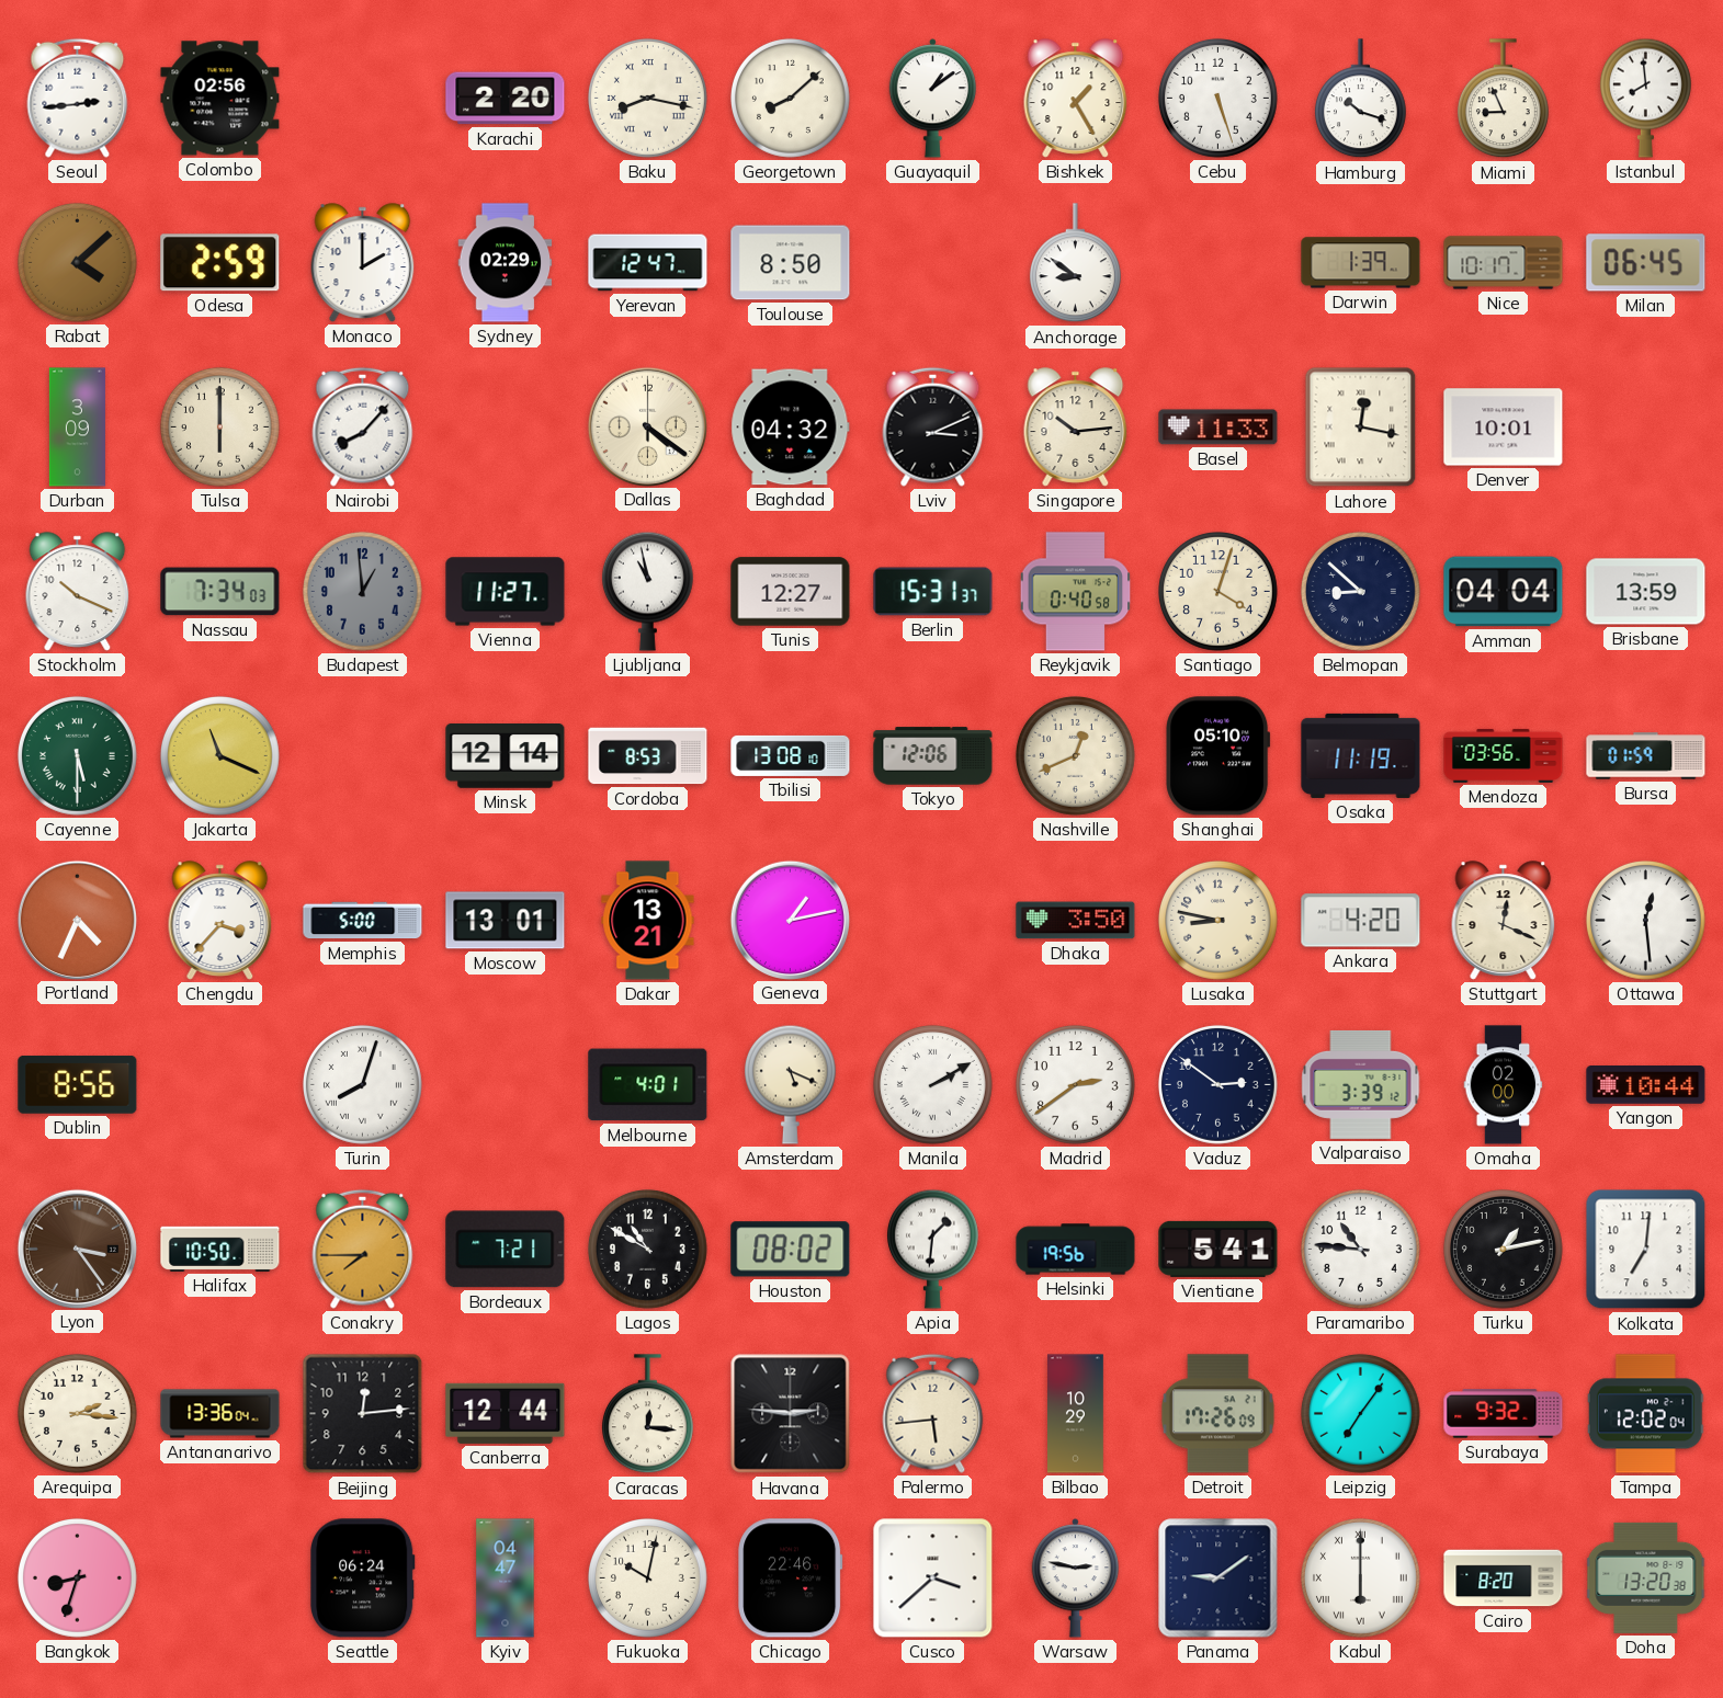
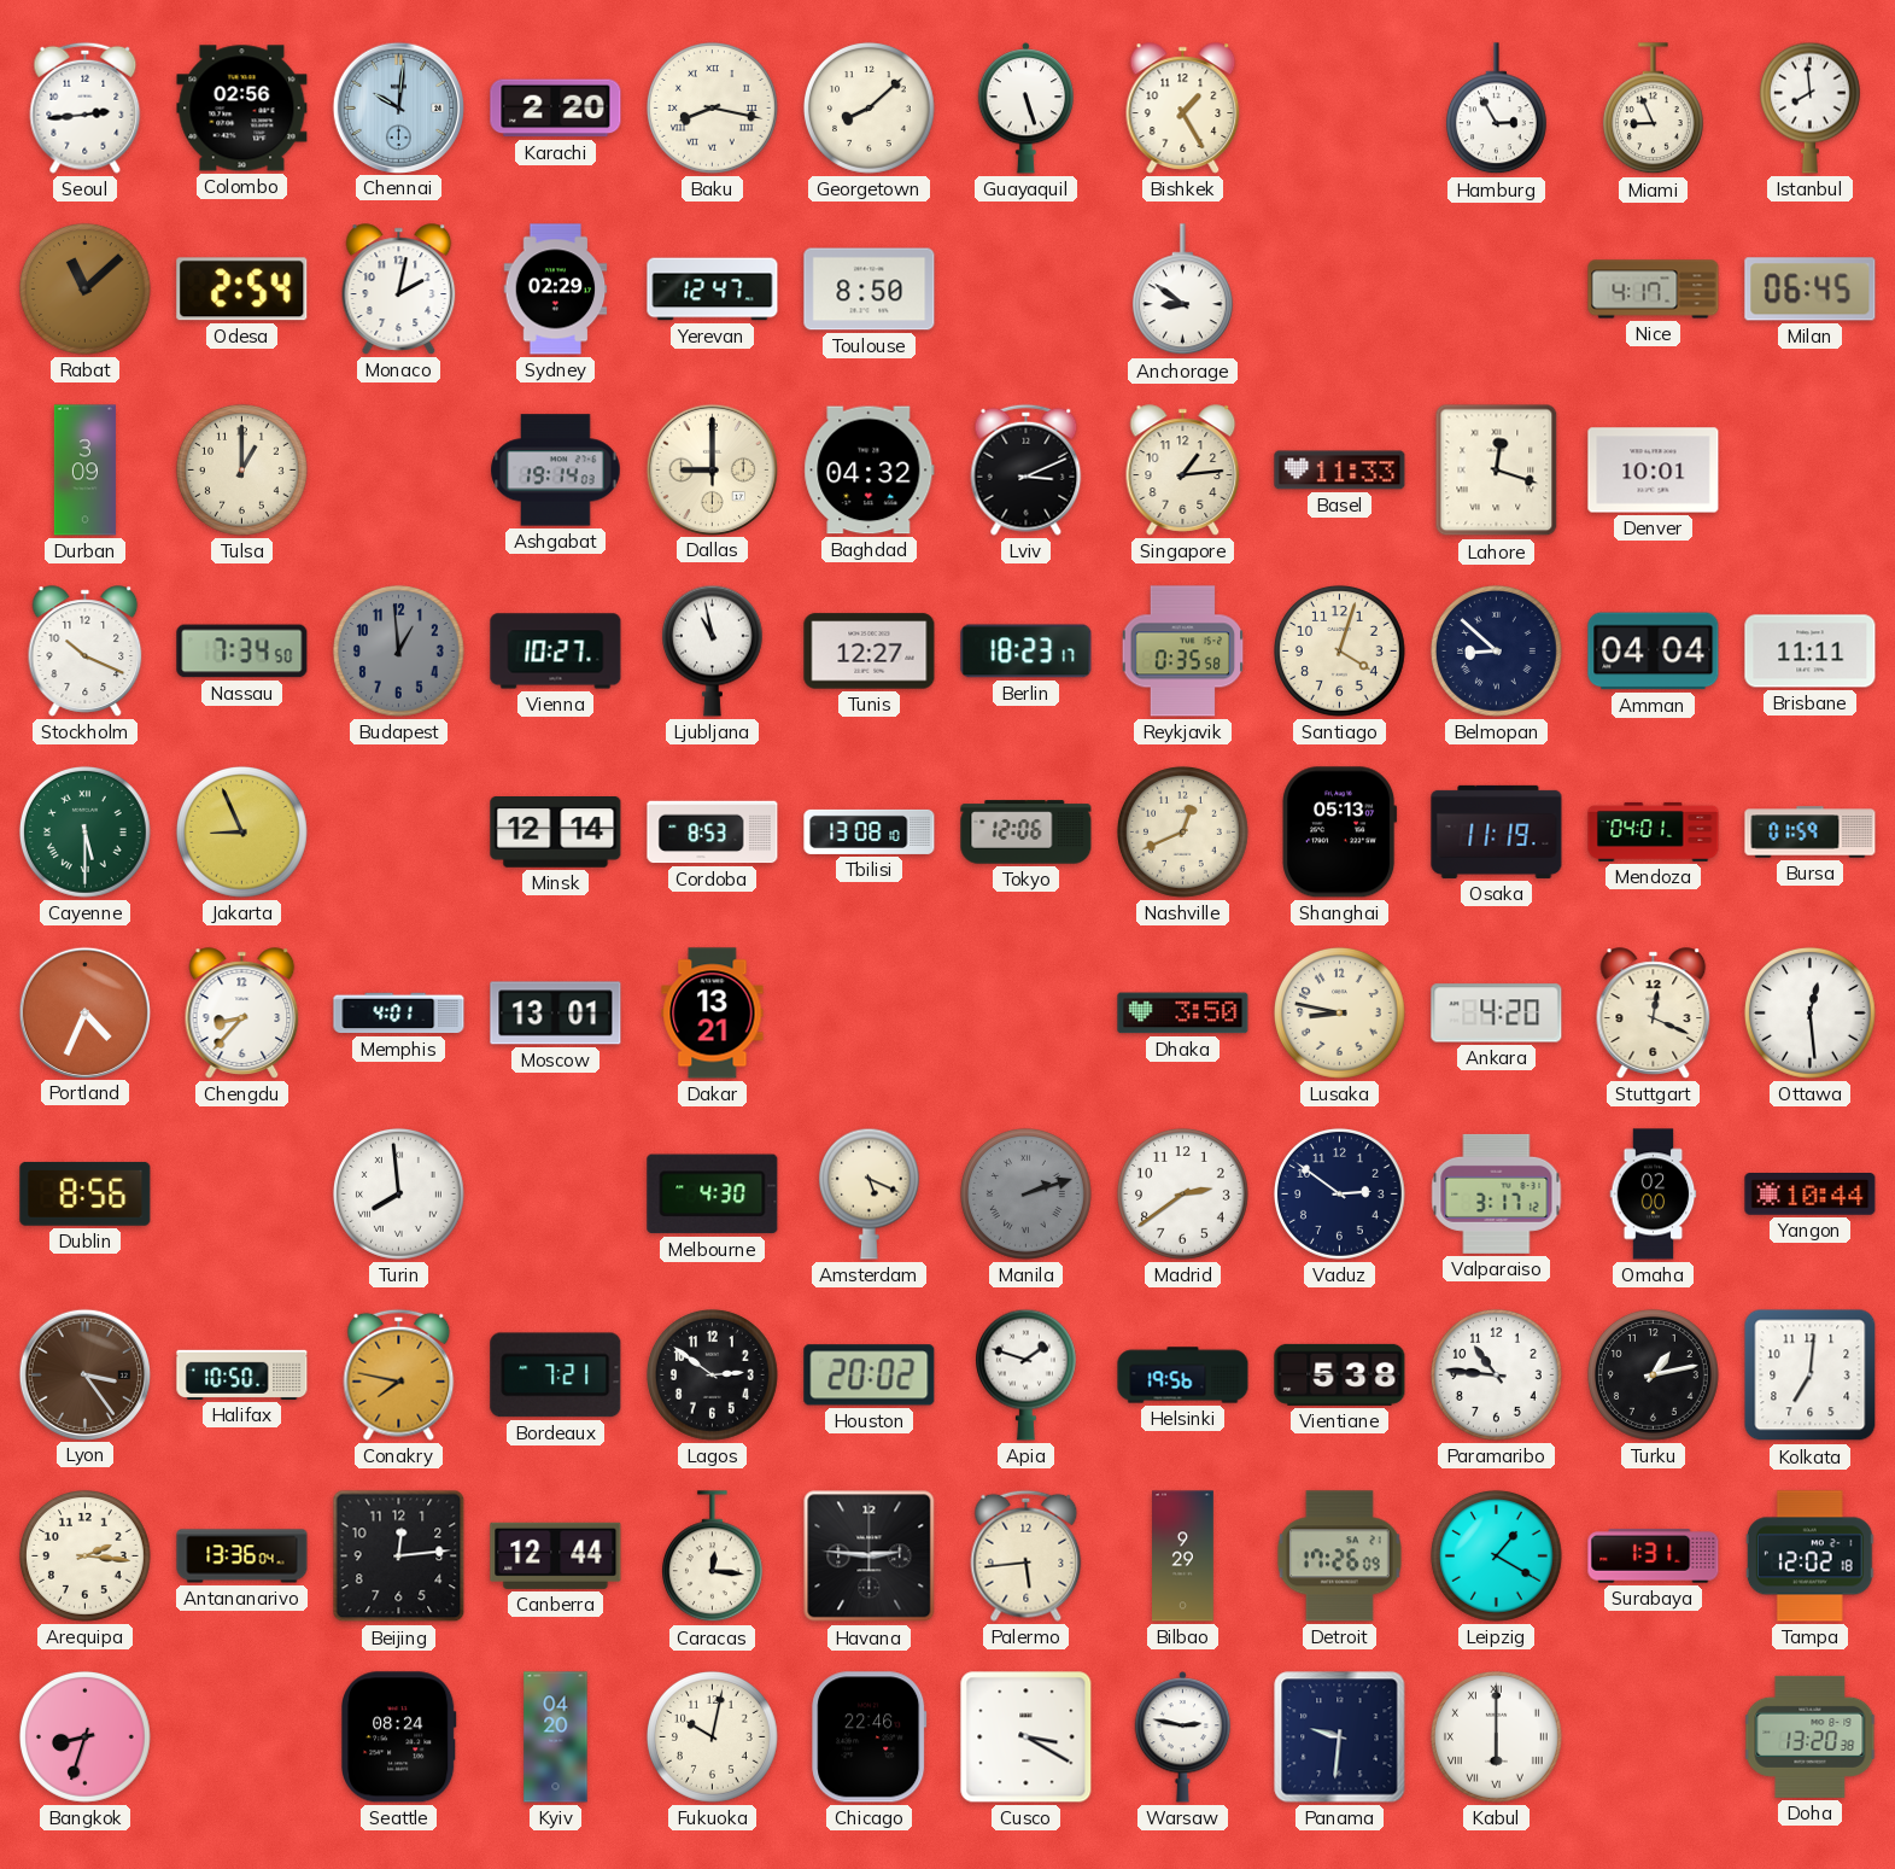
Chennai: none -> 10:01
Guayaquil: 1:09 -> 5:27
Cebu: 5:27 -> none
Hamburg: 10:18 -> 2:55
Rabat: 4:08 -> 11:08
Odesa: 2:59 -> 2:54
Monaco: 2:00 -> 2:02
Darwin: 1:39 -> none
Nice: 10:17 -> 4:17
Tulsa: 6:00 -> 1:00
Nairobi: 8:07 -> none
Ashgabat: none -> 19:14
Dallas: 4:21 -> 9:00
Singapore: 10:14 -> 1:14
Lahore: 12:17 -> 12:18
Nassau: 7:34:03 -> 7:34:50
Vienna: 11:27 -> 10:27
Berlin: 15:31 -> 18:23
Reykjavik: 0:40 -> 0:35
Brisbane: 13:59 -> 11:11
Jakarta: 11:19 -> 8:56
Shanghai: 05:10 -> 05:13
Mendoza: 03:56 -> 04:01
Chengdu: 3:37 -> 8:37
Memphis: 5:00 -> 4:01
Geneva: 1:13 -> none
Turin: 8:03 -> 7:59
Melbourne: 4:01 -> 4:30
Manila: 2:10 -> 2:12
Manila dial: white -> grey
Valparaiso: 3:39 -> 3:17
Conakry: 7:45 -> 7:47
Lagos: 10:50 -> 2:51
Houston: 08:02 -> 20:02
Apia: 1:31 -> 1:48
Vientiane: 5:41 -> 5:38
Bilbao: 10:29 -> 9:29
Leipzig: 7:06 -> 1:20
Surabaya: 9:32 -> 1:31
Tampa: 12:02:04 -> 12:02:18
Seattle: 06:24 -> 08:24
Kyiv: 04:47 -> 04:20
Cusco: 3:38 -> 3:20
Panama: 9:09 -> 9:31
Cairo: 8:20 -> none
